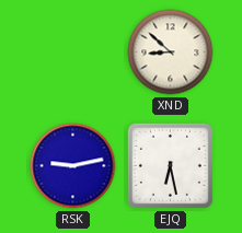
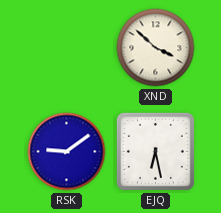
XND: 8:52 -> 3:52
RSK: 9:13 -> 9:09
